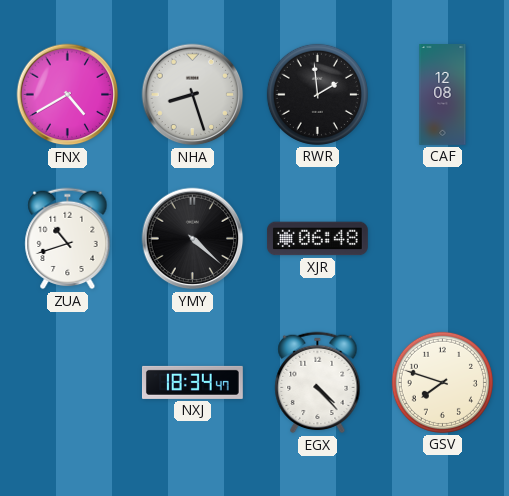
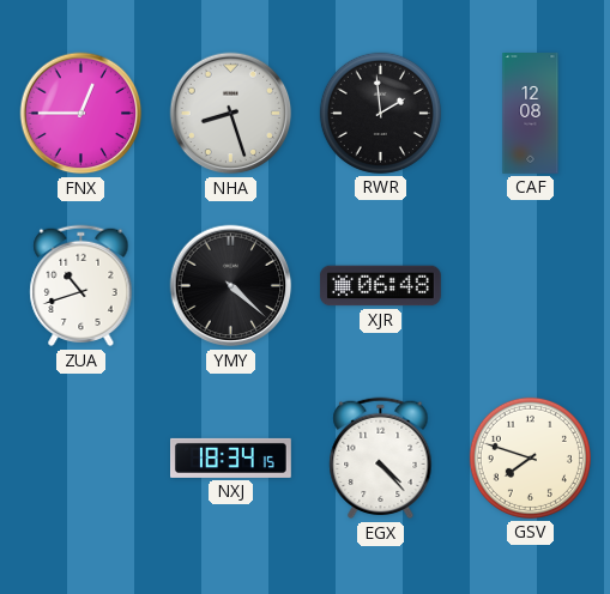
FNX: 4:40 -> 12:45
NXJ: 18:34:47 -> 18:34:15
